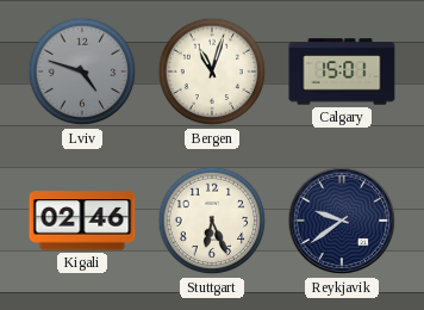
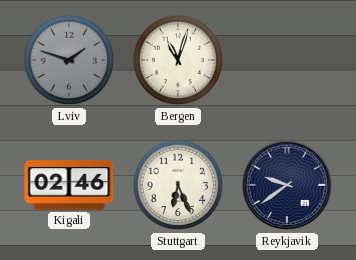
Lviv: 4:48 -> 1:48
Calgary: 15:01 -> none
